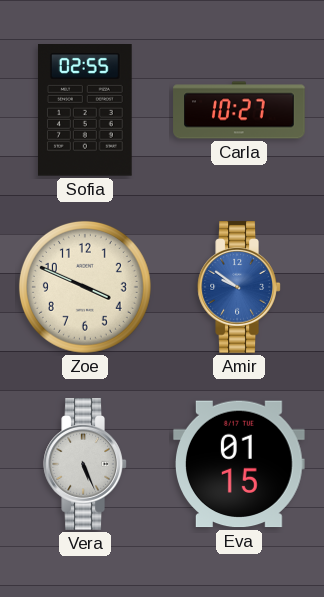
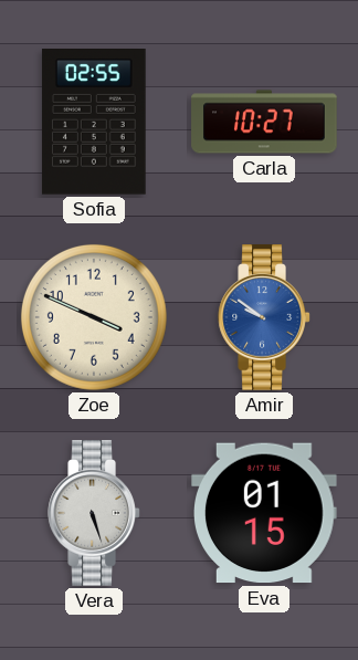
Vera: 5:26 -> 5:27
